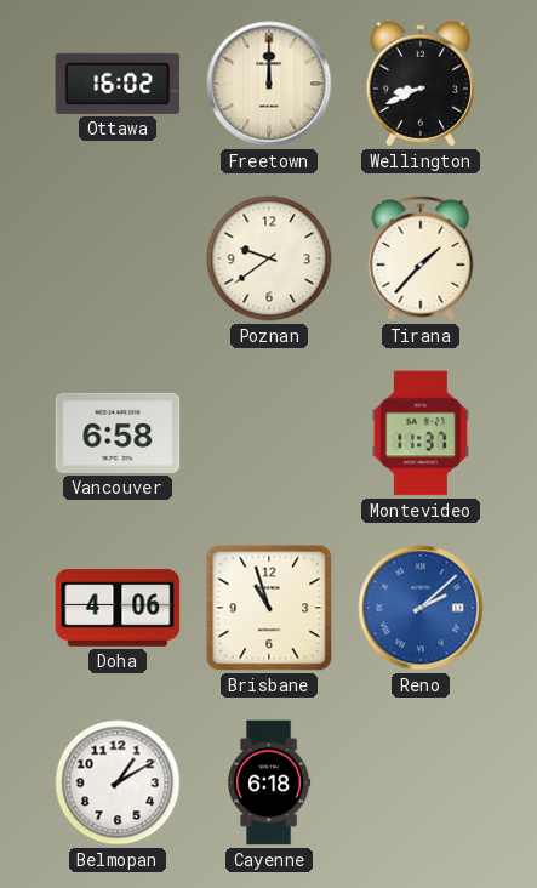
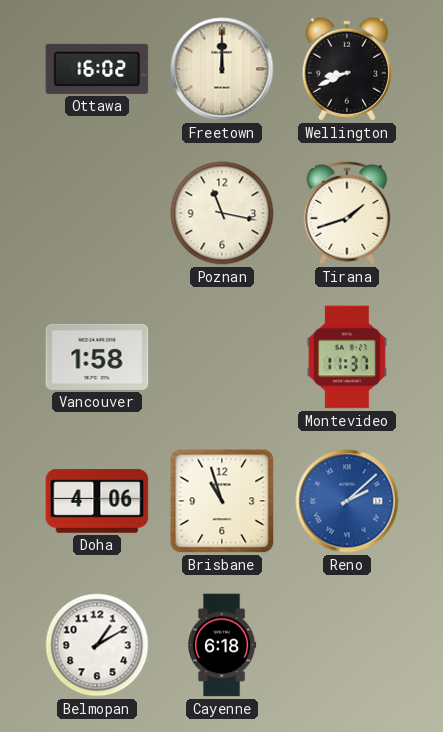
Poznan: 9:39 -> 11:17
Tirana: 1:37 -> 1:42
Vancouver: 6:58 -> 1:58
